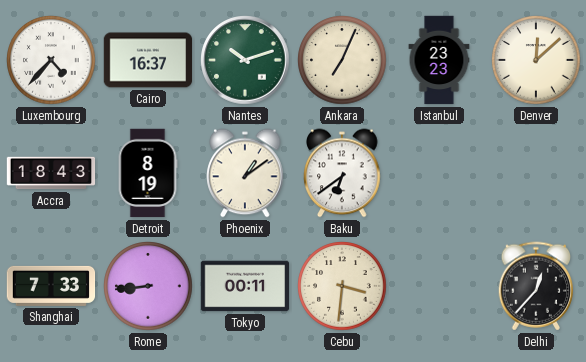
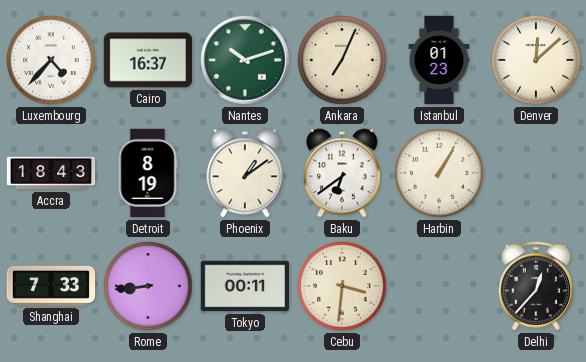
Istanbul: 23:23 -> 01:23
Harbin: none -> 1:05
